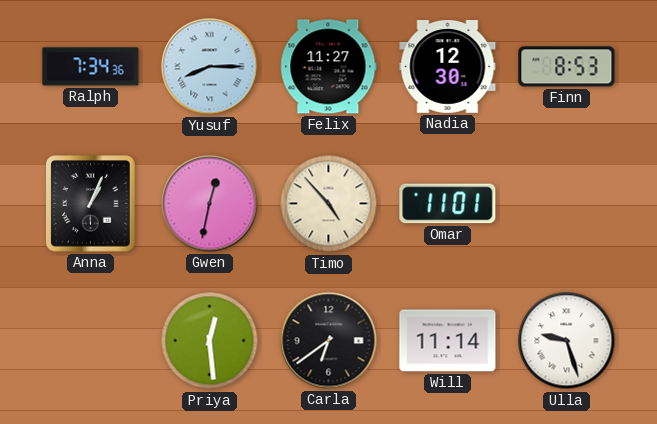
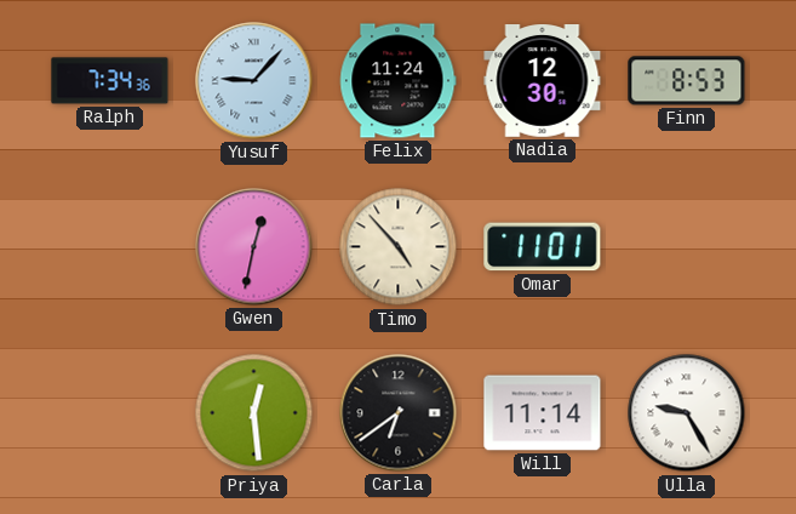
Yusuf: 8:15 -> 9:07
Felix: 11:27 -> 11:24
Anna: 1:04 -> none
Ulla: 9:27 -> 9:25
